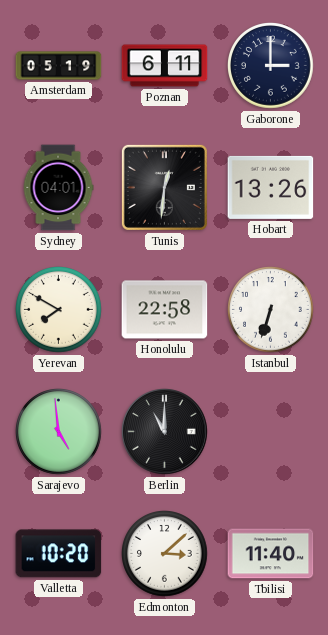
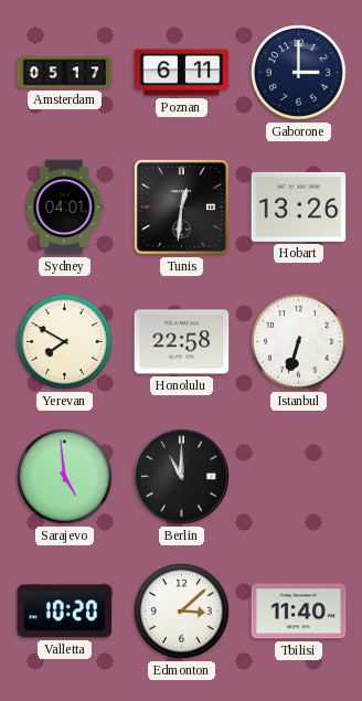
Amsterdam: 05:19 -> 05:17
